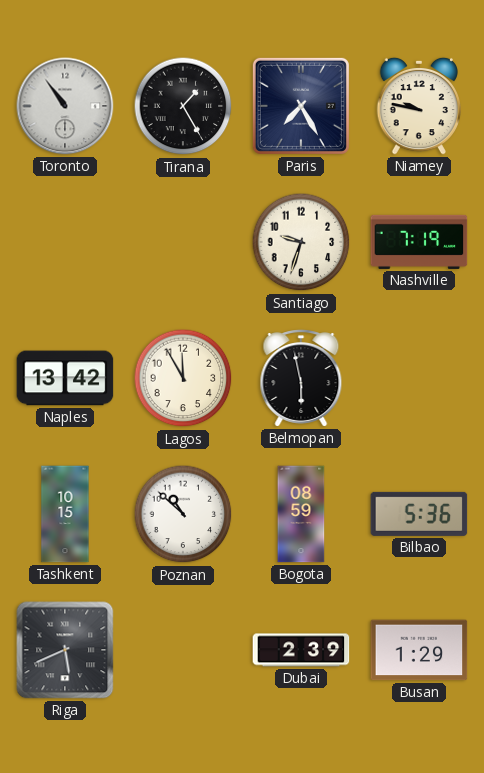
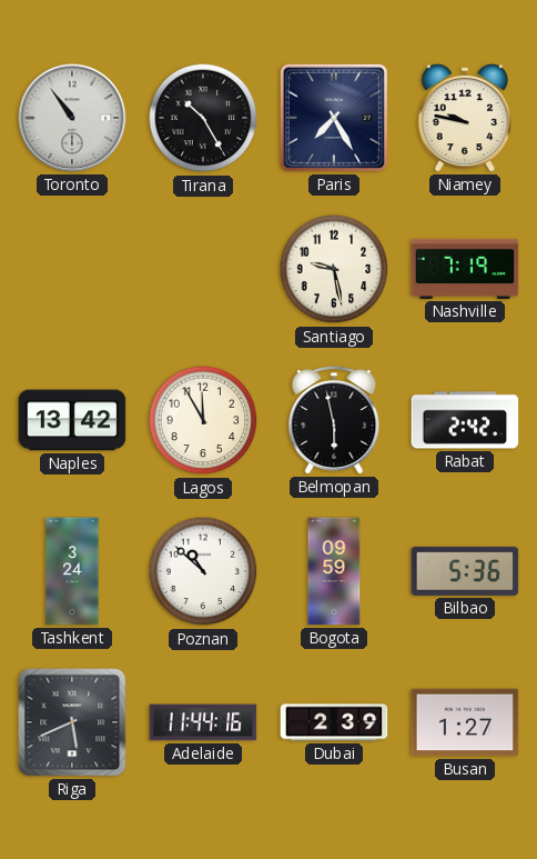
Tirana: 1:25 -> 10:25
Santiago: 9:33 -> 9:28
Rabat: none -> 2:42
Tashkent: 10:15 -> 3:24
Bogota: 08:59 -> 09:59
Adelaide: none -> 11:44
Busan: 1:29 -> 1:27
